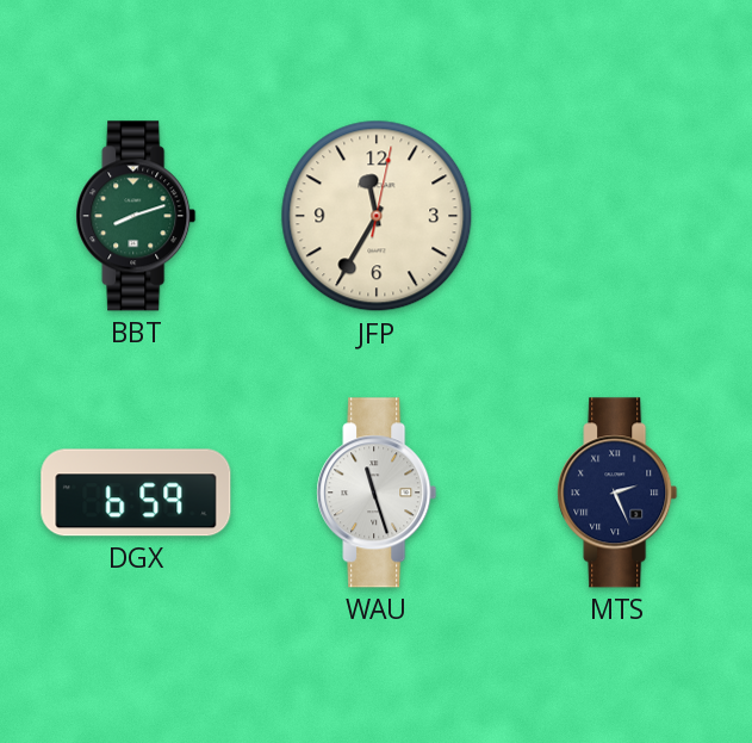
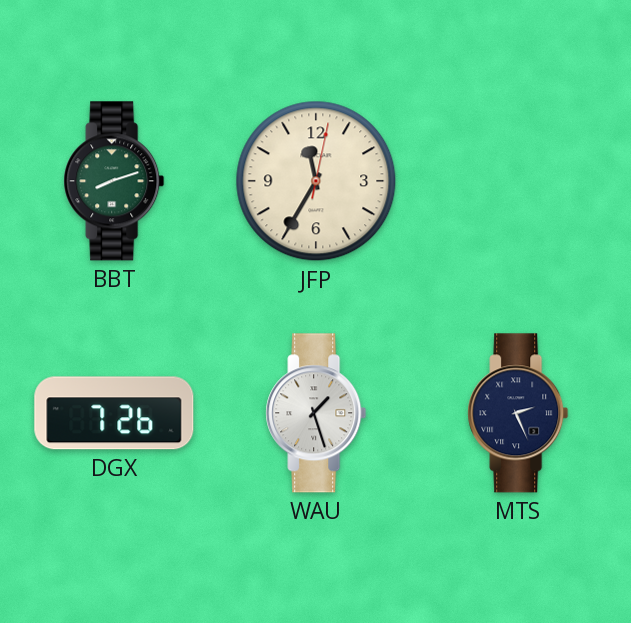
DGX: 6:59 -> 7:26
WAU: 11:27 -> 1:27
